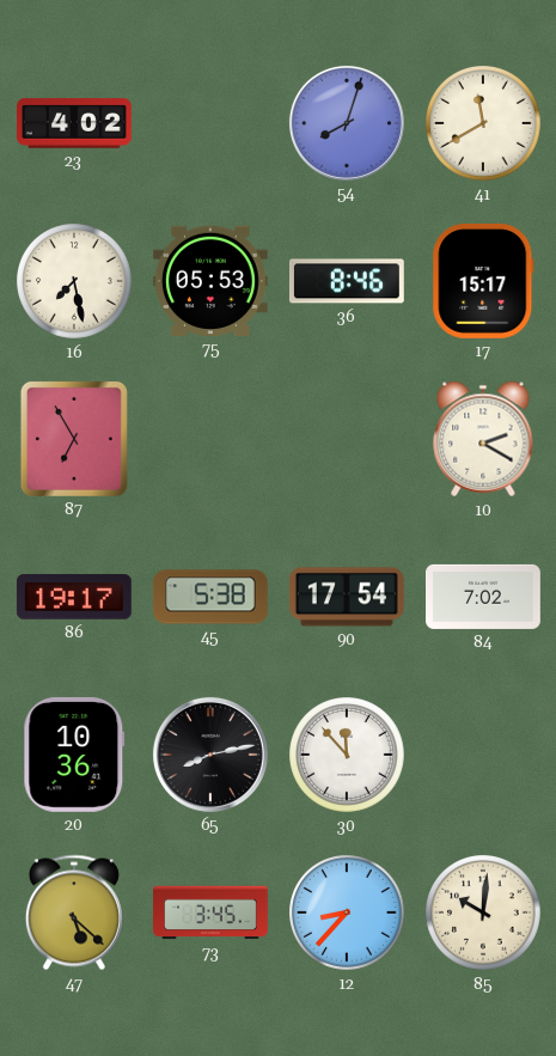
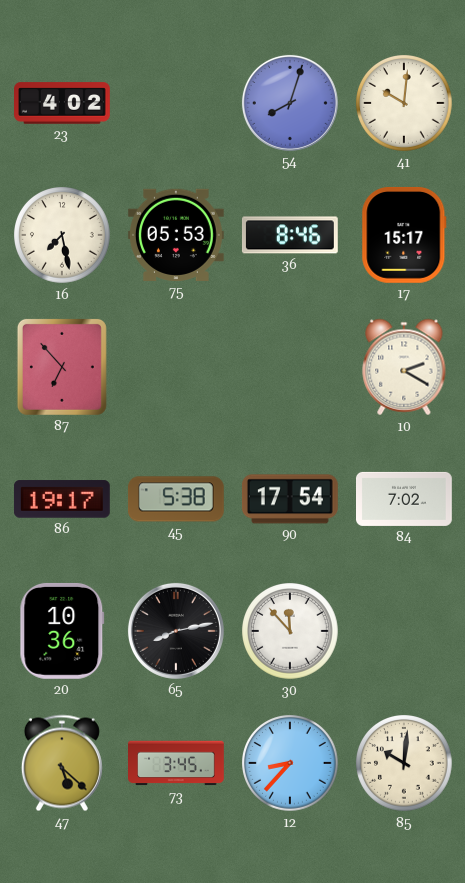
41: 11:40 -> 10:01
87: 6:55 -> 6:53
